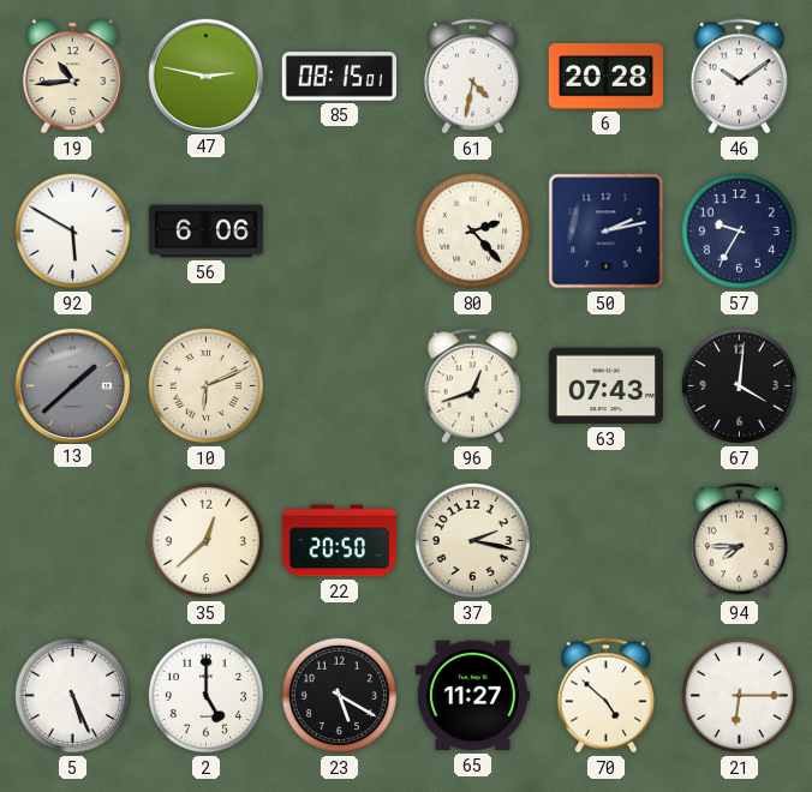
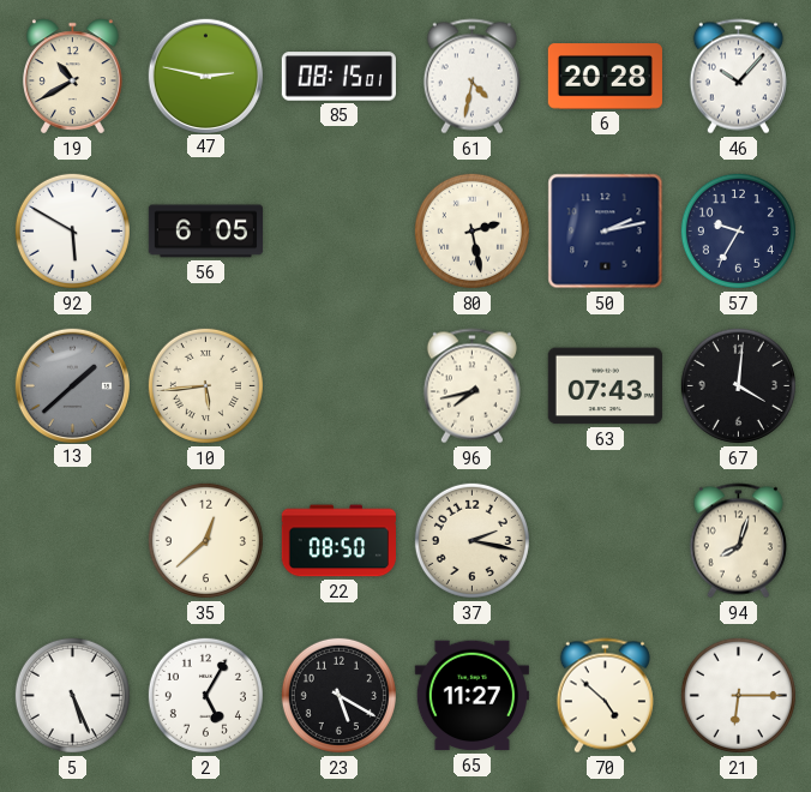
19: 10:44 -> 10:40
46: 10:09 -> 10:07
56: 6:06 -> 6:05
80: 2:23 -> 2:28
10: 6:11 -> 5:44
96: 12:42 -> 7:43
22: 20:50 -> 08:50
94: 7:45 -> 8:03
2: 5:00 -> 5:05
